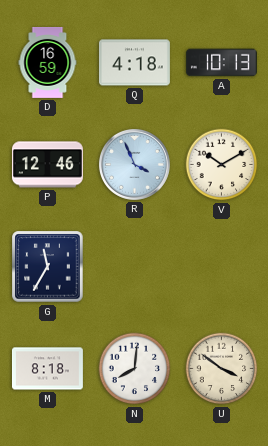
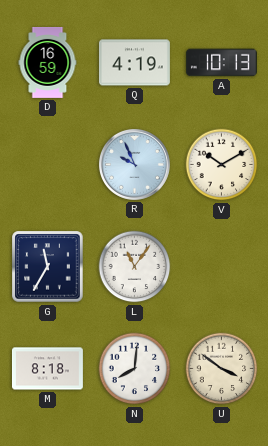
Q: 4:18 -> 4:19
P: 12:46 -> none
R: 3:56 -> 9:56
L: none -> 11:06
